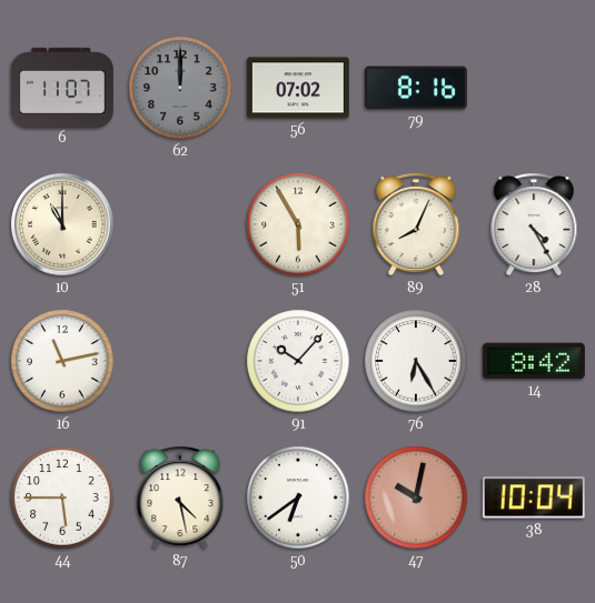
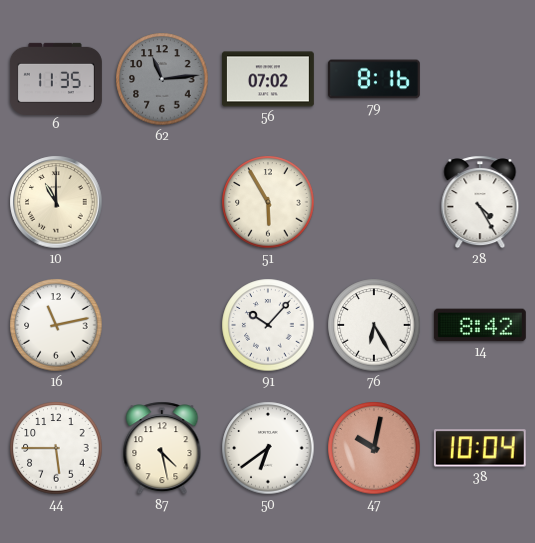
6: 11:07 -> 11:35
62: 12:00 -> 11:14
89: 8:04 -> none
